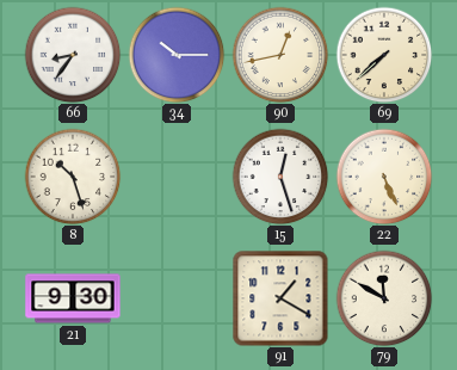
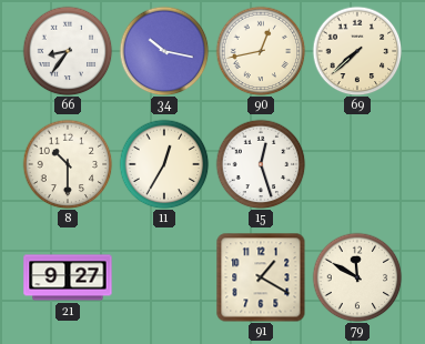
34: 10:15 -> 10:17
8: 10:27 -> 10:30
11: none -> 12:35
22: 5:26 -> none
21: 9:30 -> 9:27
